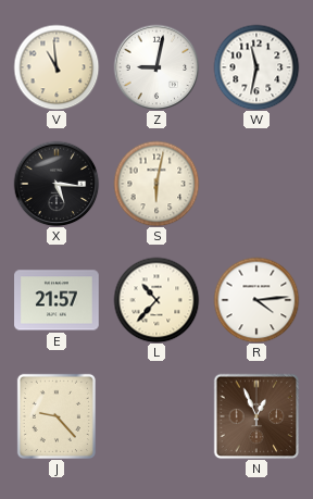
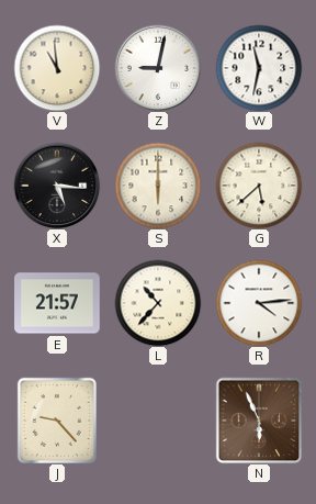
S: 6:02 -> 6:00
G: none -> 5:38
N: 12:56 -> 5:56
